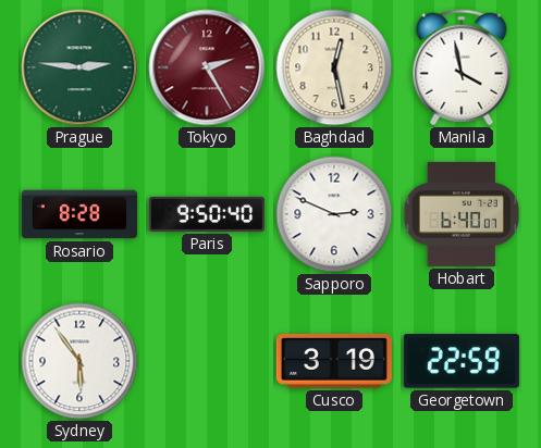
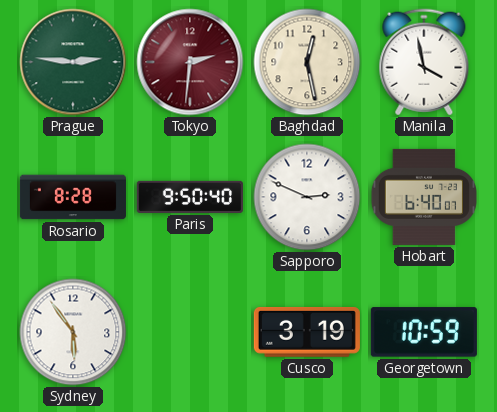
Tokyo: 2:25 -> 2:31
Georgetown: 22:59 -> 10:59
